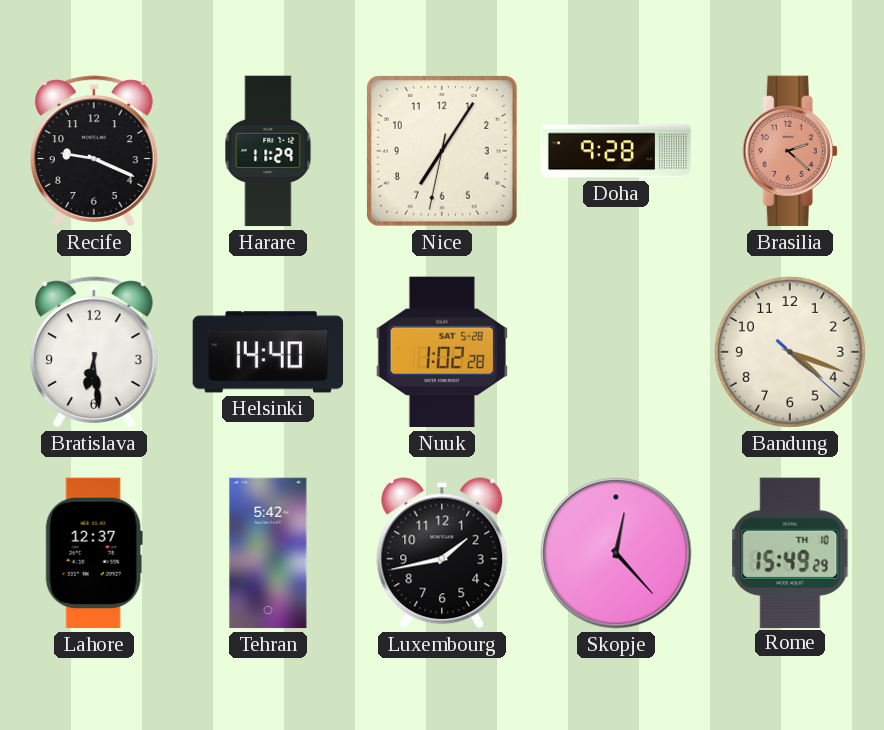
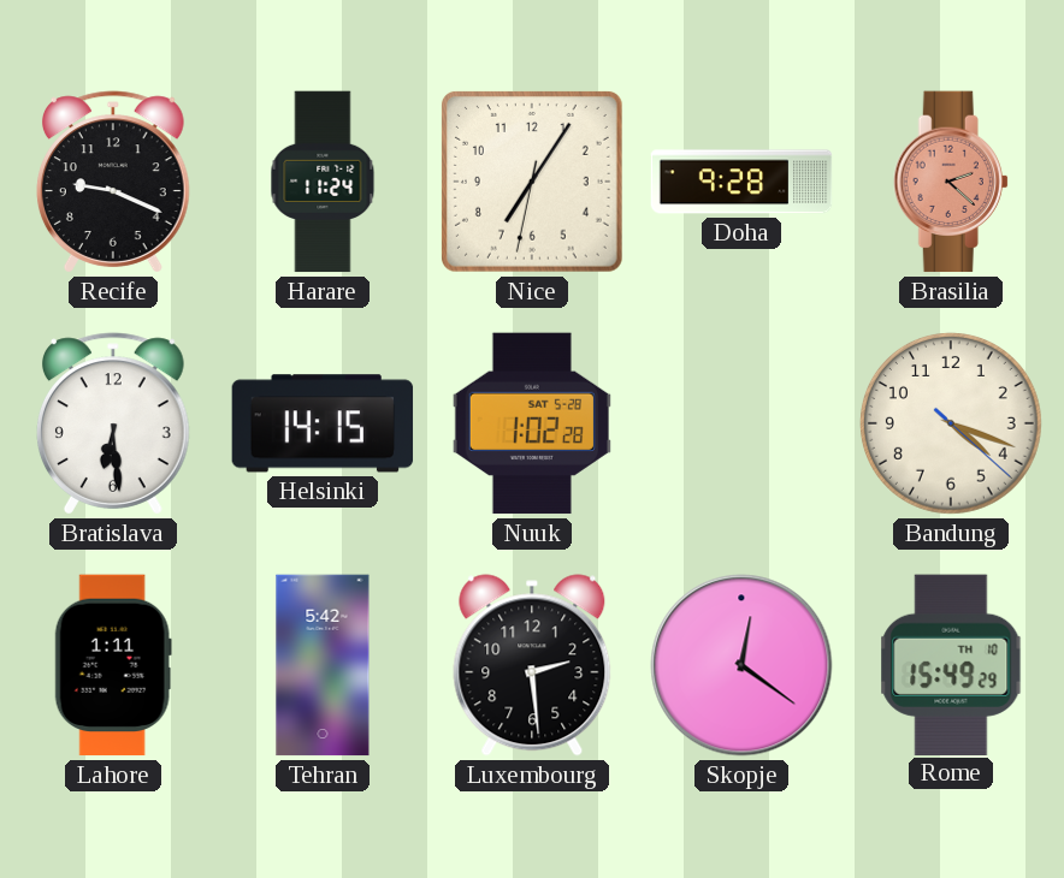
Harare: 11:29 -> 11:24
Helsinki: 14:40 -> 14:15
Lahore: 12:37 -> 1:11
Luxembourg: 1:43 -> 2:29
Skopje: 12:23 -> 12:21
